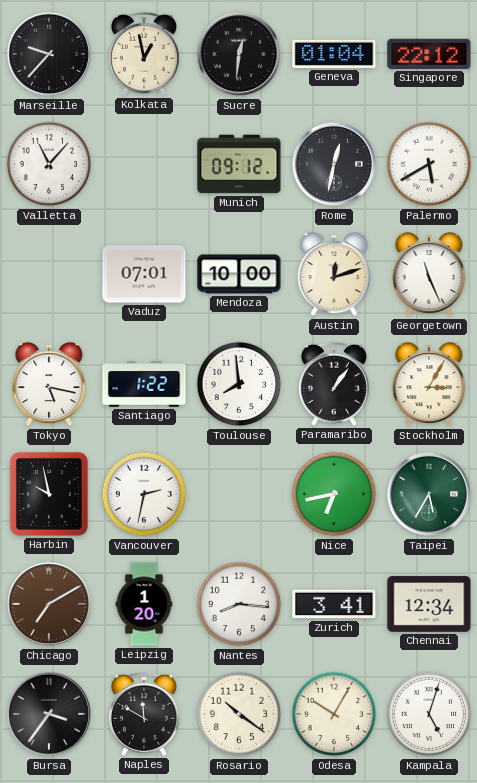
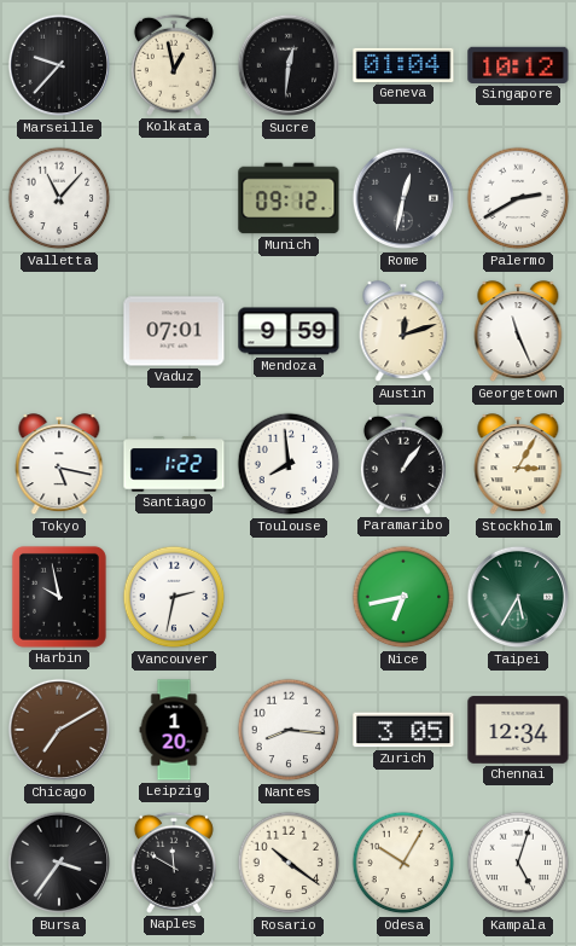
Singapore: 22:12 -> 10:12
Palermo: 5:40 -> 2:40
Mendoza: 10:00 -> 9:59
Zurich: 3:41 -> 3:05
